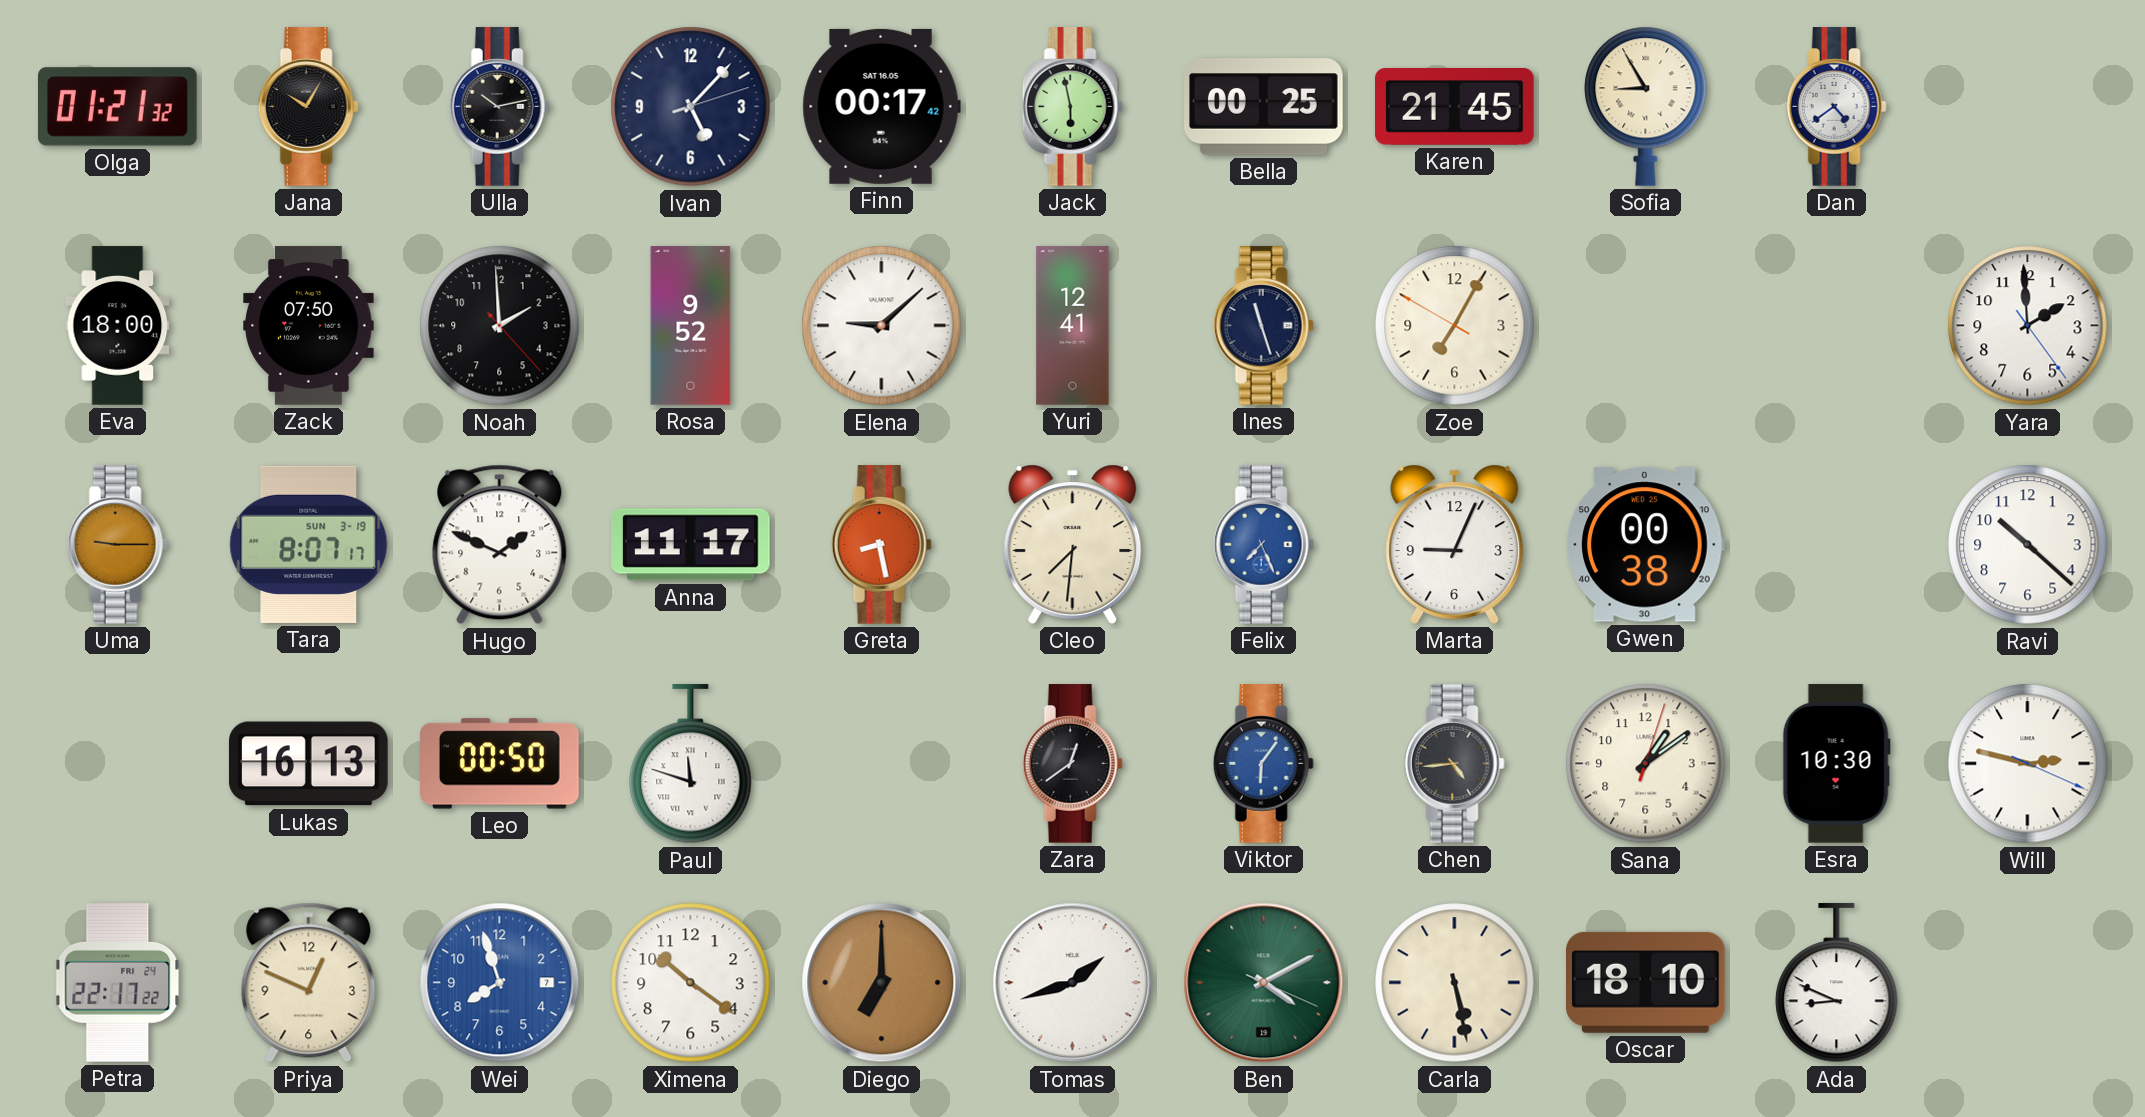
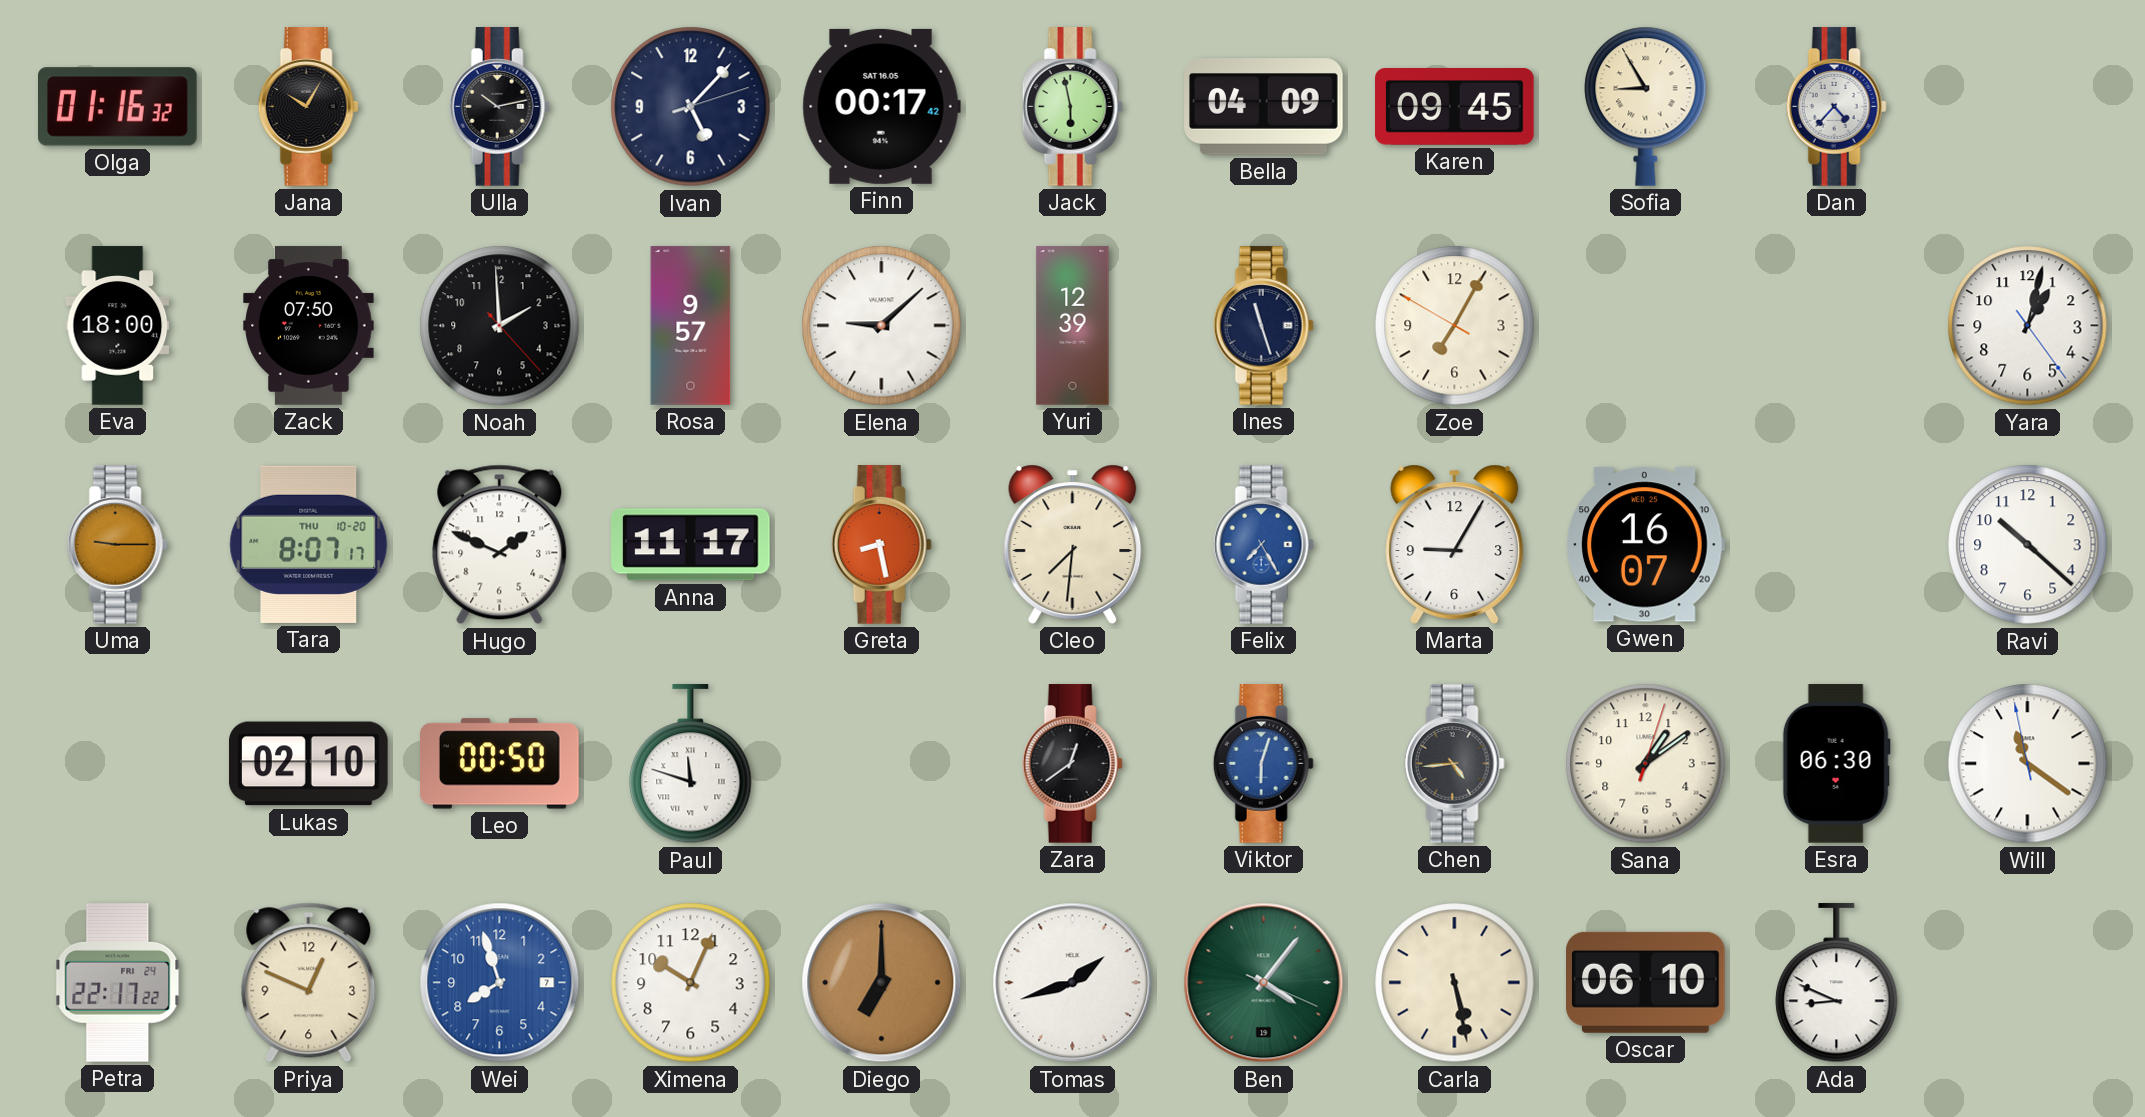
Olga: 01:21 -> 01:16
Bella: 00:25 -> 04:09
Karen: 21:45 -> 09:45
Dan: 4:39 -> 4:37
Rosa: 9:52 -> 9:57
Yuri: 12:41 -> 12:39
Yara: 1:59 -> 1:02
Tara date: SUN 3-19 -> THU 10-20
Felix: 7:26 -> 7:25
Marta: 9:04 -> 9:05
Gwen: 00:38 -> 16:07
Lukas: 16:13 -> 02:10
Viktor: 6:06 -> 6:03
Esra: 10:30 -> 06:30
Will: 2:47 -> 11:20
Ximena: 10:21 -> 10:04
Ben: 4:10 -> 4:06
Oscar: 18:10 -> 06:10
